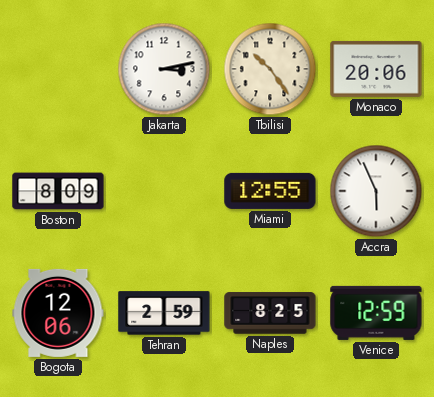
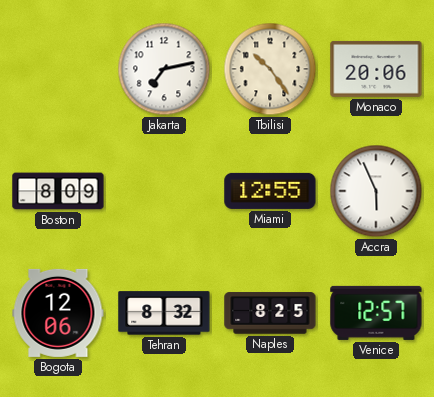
Jakarta: 3:13 -> 7:13
Tehran: 2:59 -> 8:32
Venice: 12:59 -> 12:57
